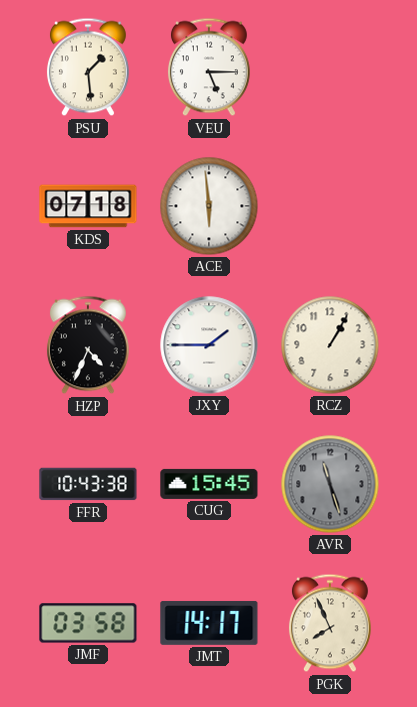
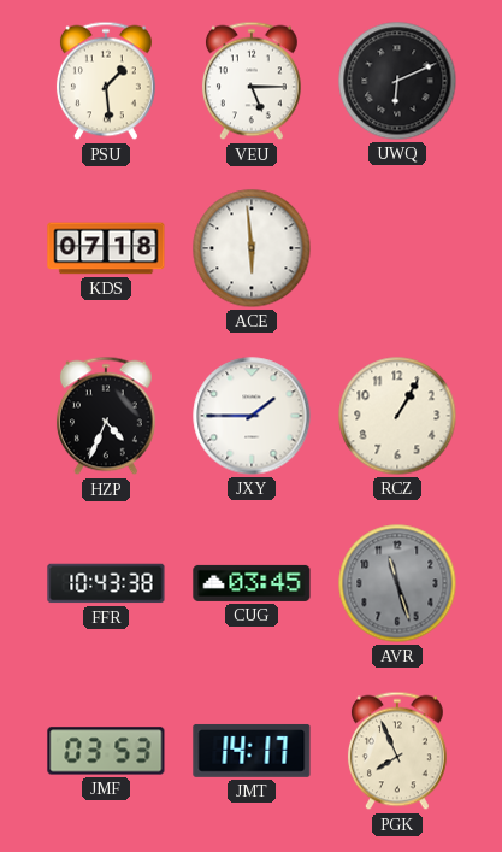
UWQ: none -> 6:11
CUG: 15:45 -> 03:45
JMF: 03:58 -> 03:53
